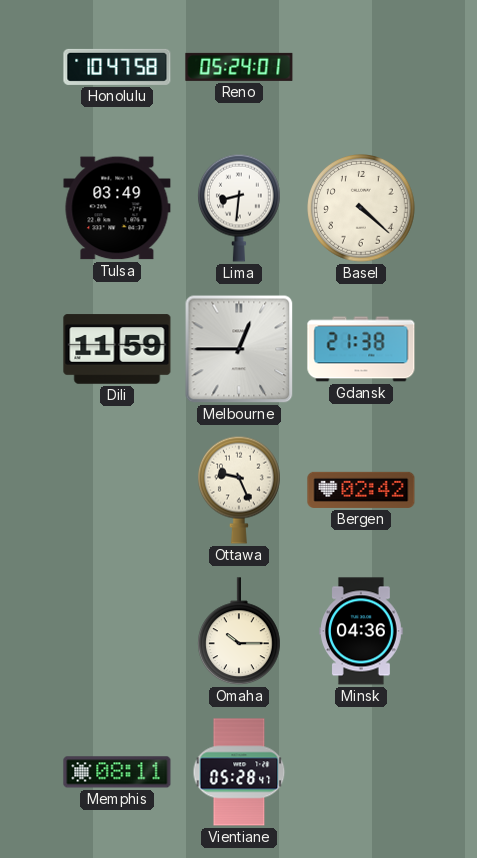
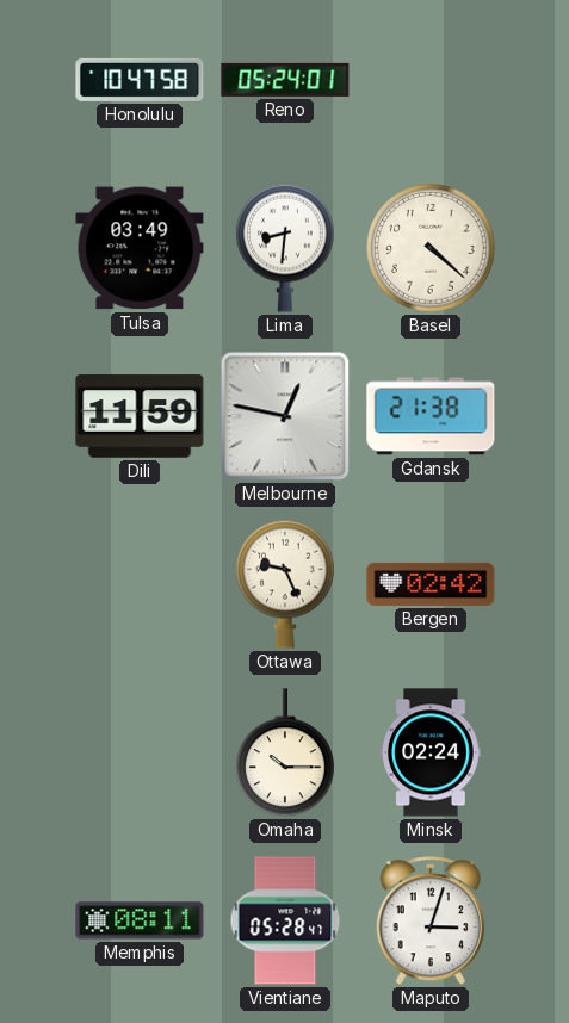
Melbourne: 12:45 -> 12:47
Minsk: 04:36 -> 02:24
Maputo: none -> 3:03
